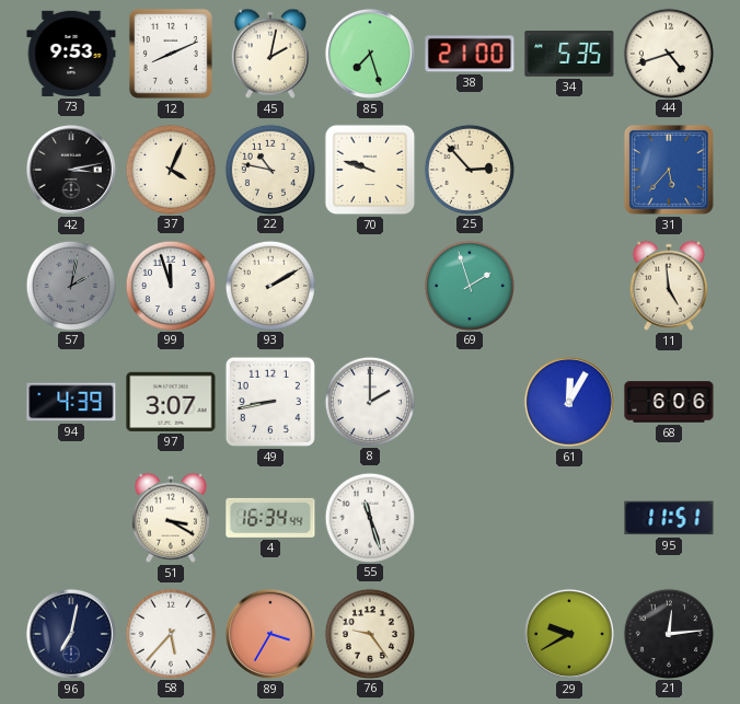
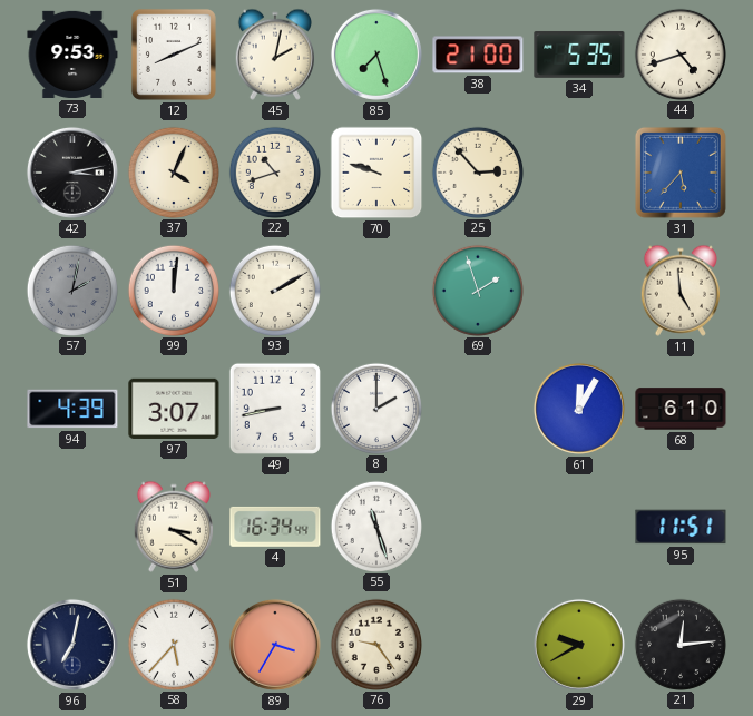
22: 10:47 -> 10:42
99: 11:57 -> 12:01
68: 6:06 -> 6:10
